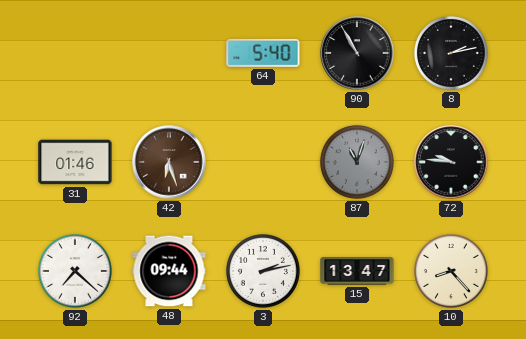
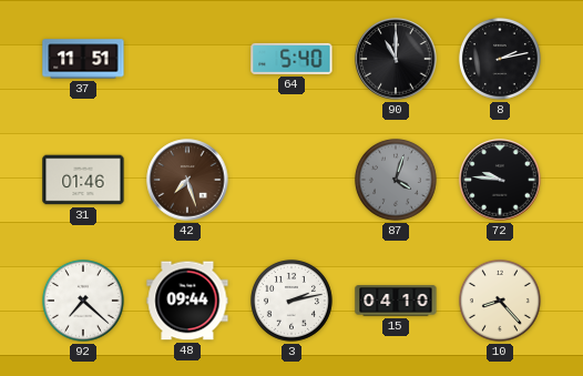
37: none -> 11:51
90: 10:55 -> 11:00
42: 6:27 -> 7:27
87: 11:03 -> 4:03
15: 13:47 -> 04:10
